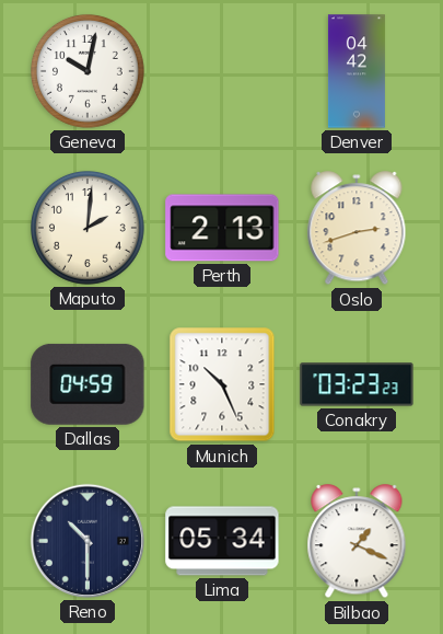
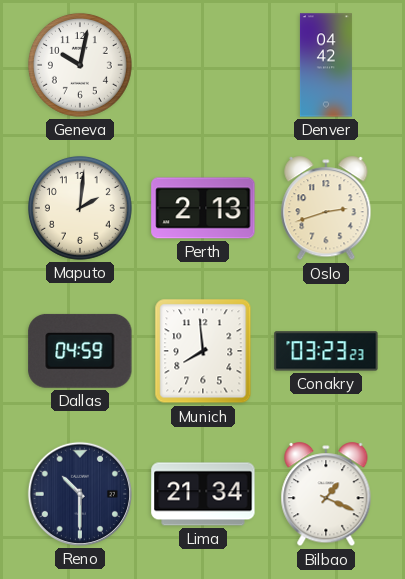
Munich: 10:26 -> 7:59
Lima: 05:34 -> 21:34
